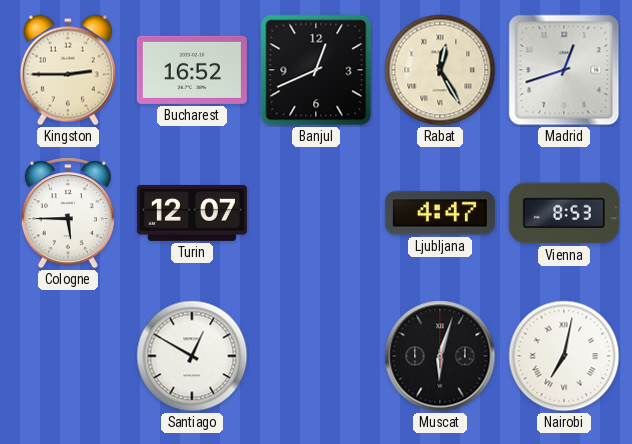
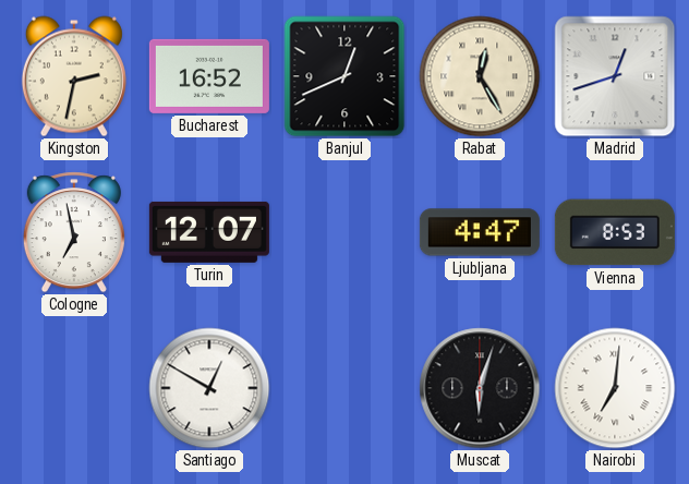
Kingston: 2:45 -> 2:32
Cologne: 5:45 -> 6:58
Nairobi: 7:02 -> 7:01
